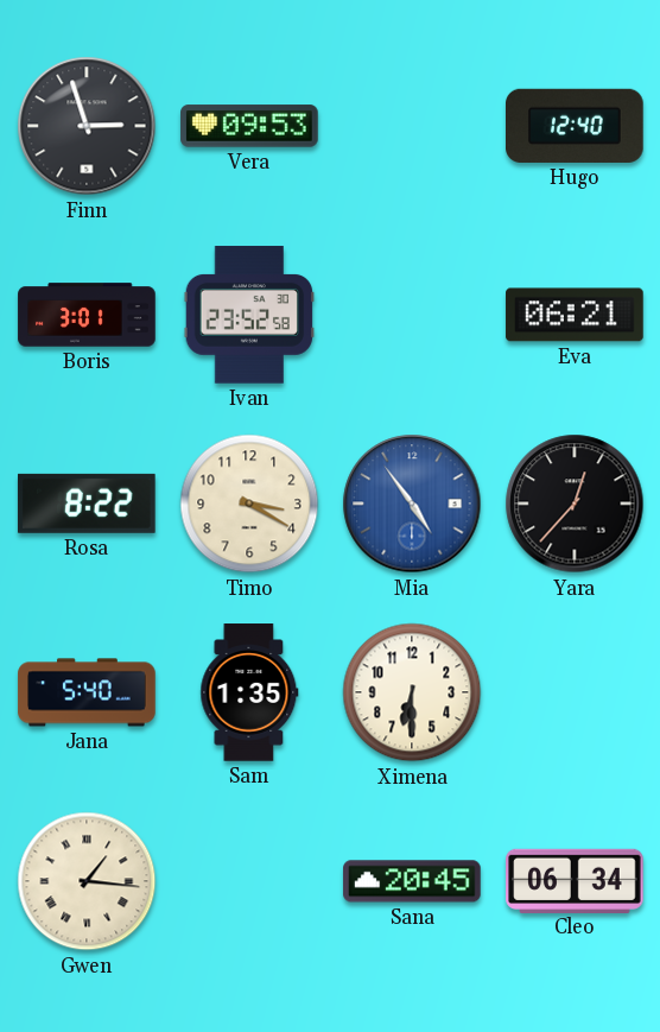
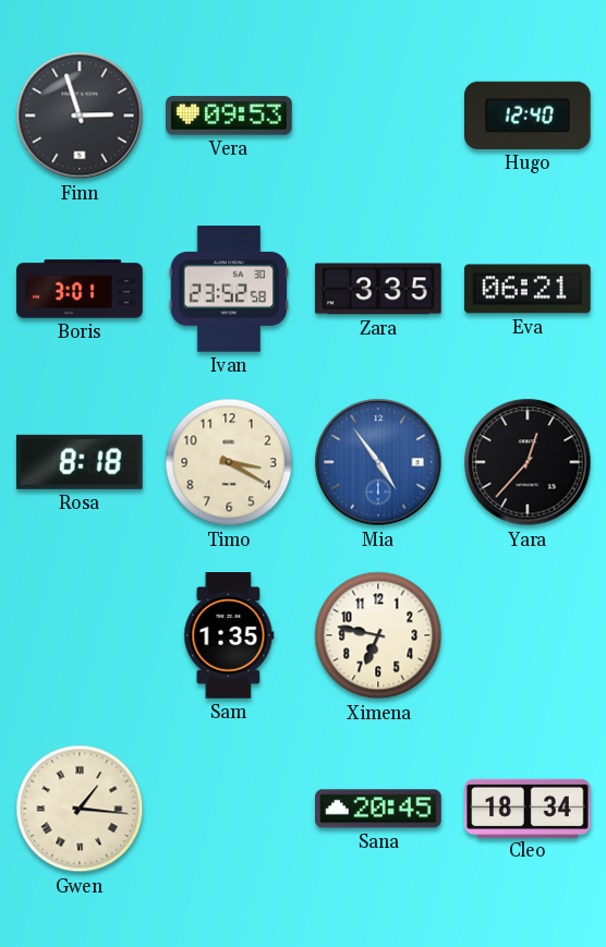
Zara: none -> 3:35
Rosa: 8:22 -> 8:18
Jana: 5:40 -> none
Ximena: 6:30 -> 6:47
Cleo: 06:34 -> 18:34
